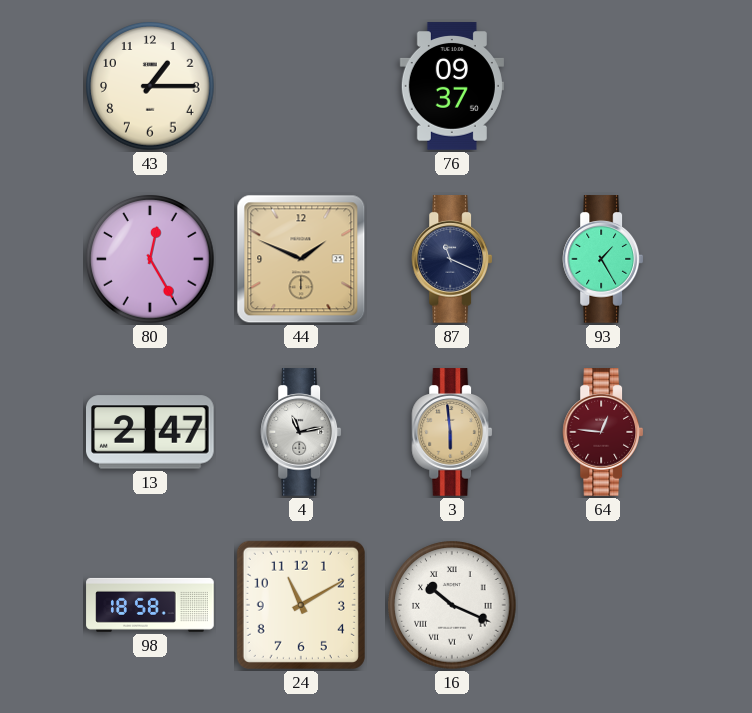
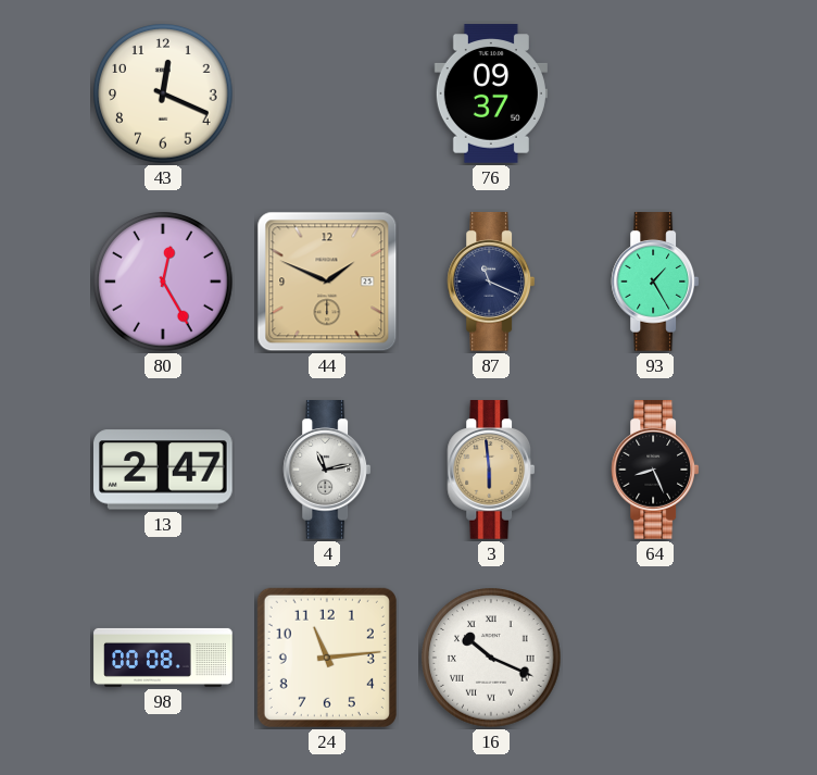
43: 1:15 -> 12:19
64: 12:46 -> 8:26
64 dial: burgundy -> black
98: 18:58 -> 00:08
24: 11:10 -> 11:14
